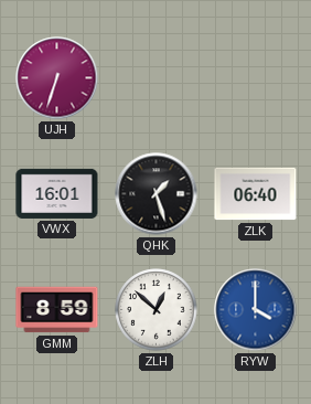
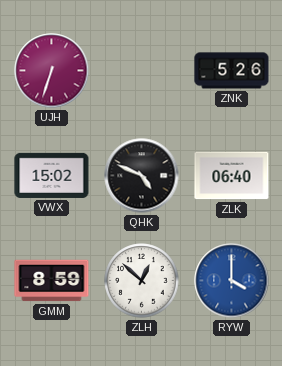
ZNK: none -> 5:26
VWX: 16:01 -> 15:02
QHK: 1:27 -> 4:49
